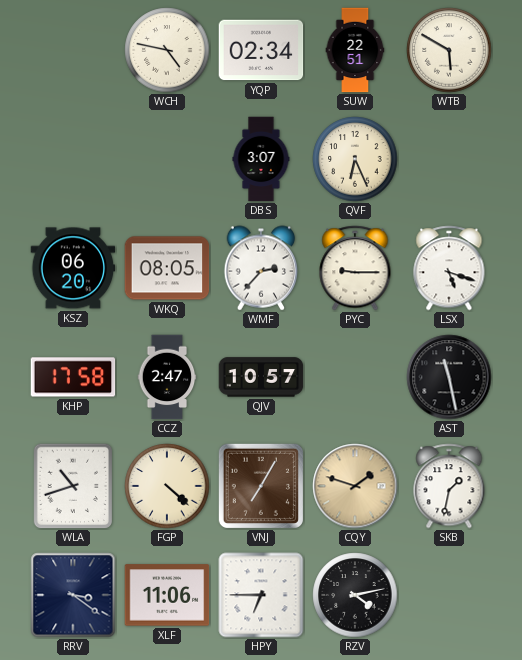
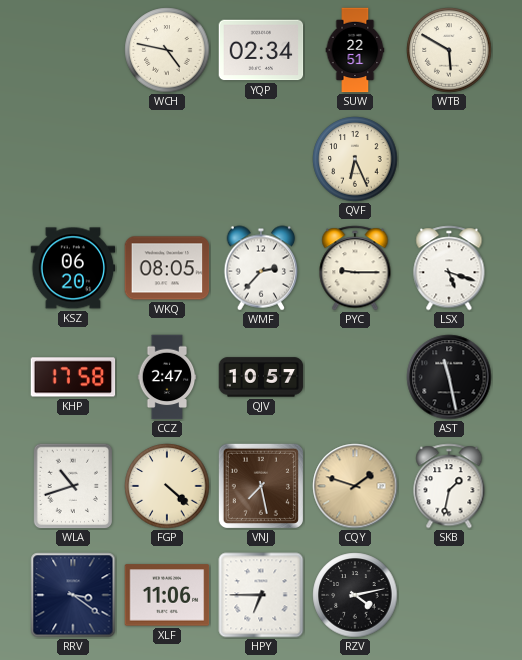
DBS: 3:07 -> none
VNJ: 7:05 -> 7:28
